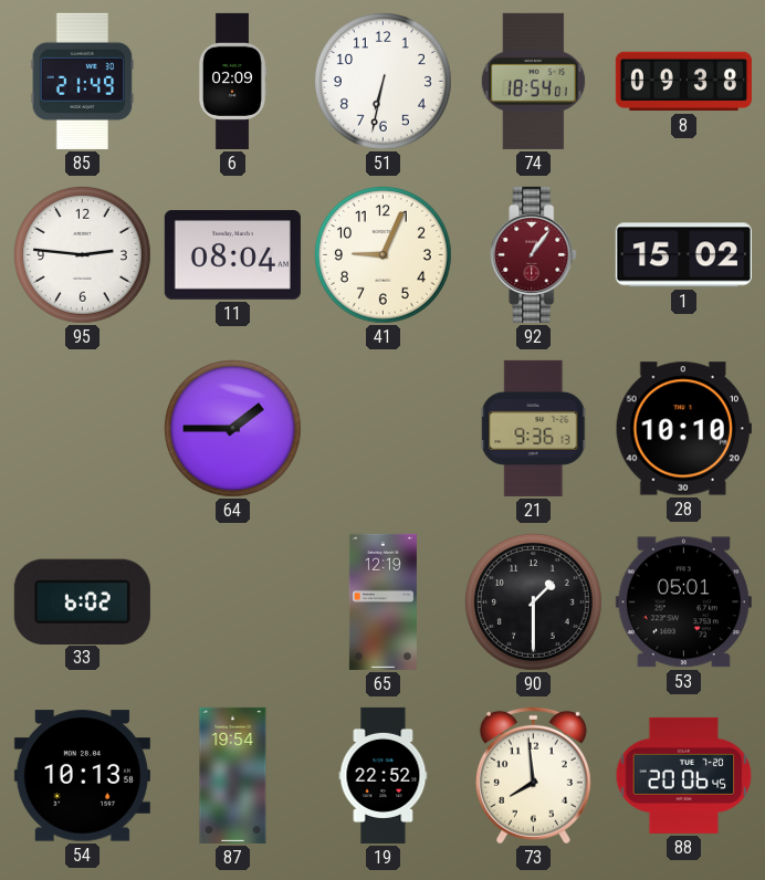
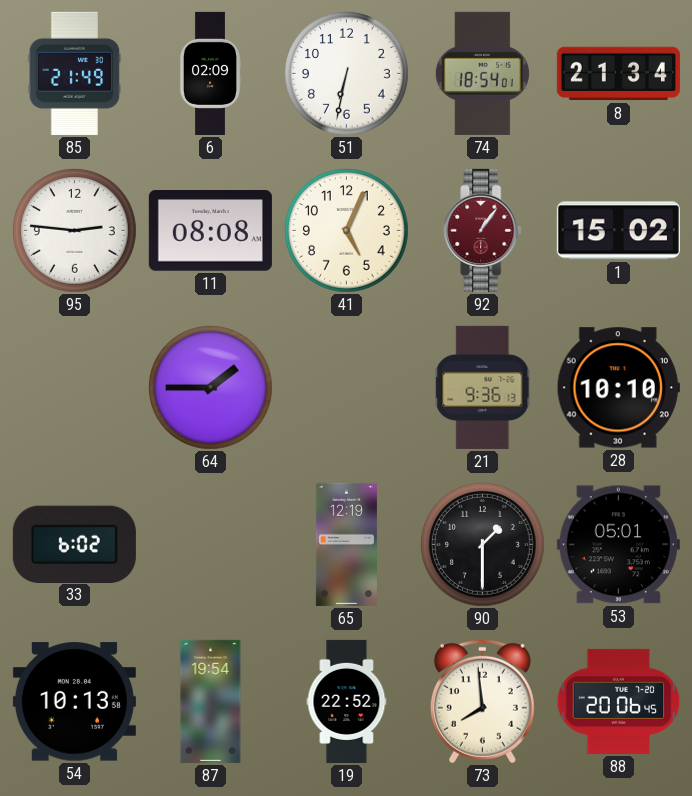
8: 09:38 -> 21:34
11: 08:04 -> 08:08
41: 9:04 -> 5:04
